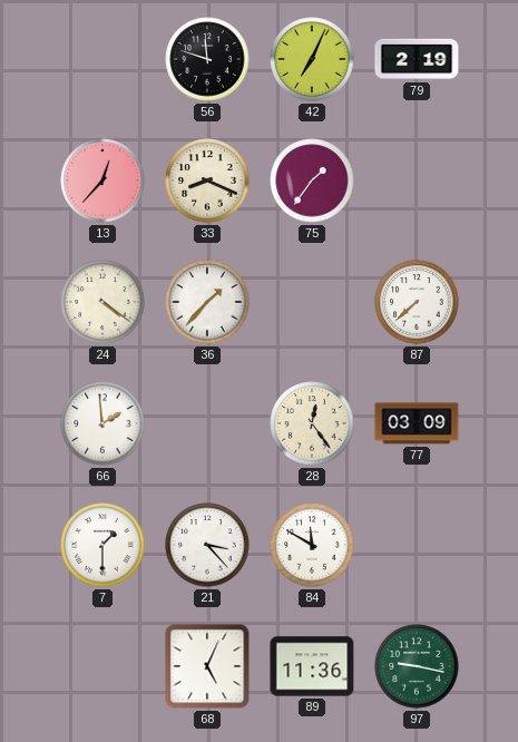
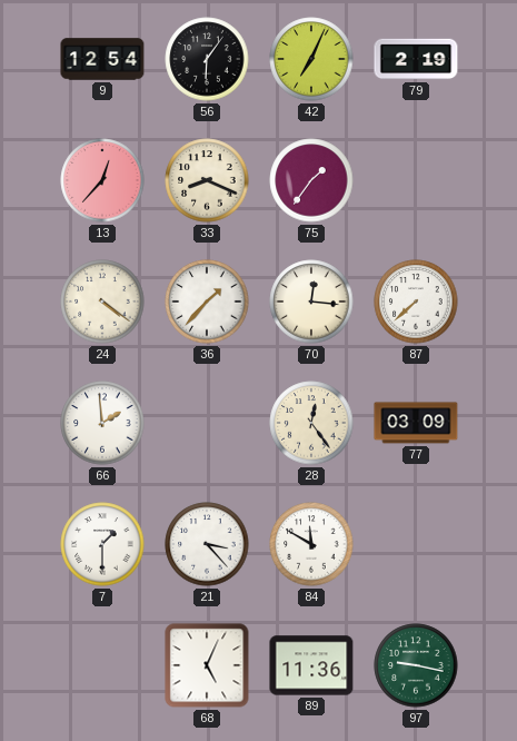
9: none -> 12:54
56: 11:48 -> 6:06
70: none -> 12:16
